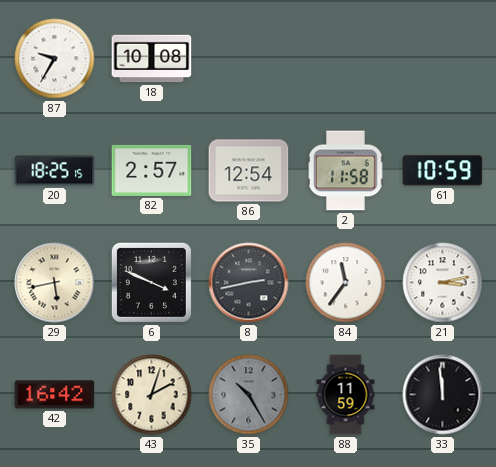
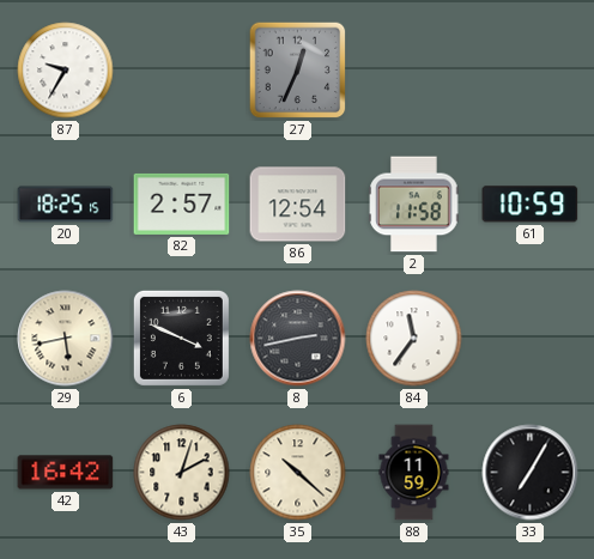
18: 10:08 -> none
27: none -> 12:34
21: 3:13 -> none
35: 10:25 -> 10:22
35 dial: grey -> cream
33: 11:59 -> 7:05
